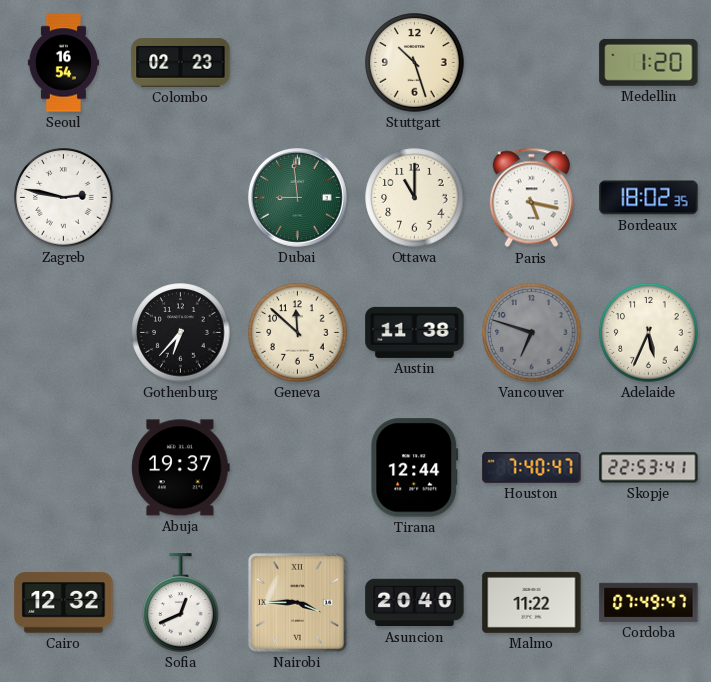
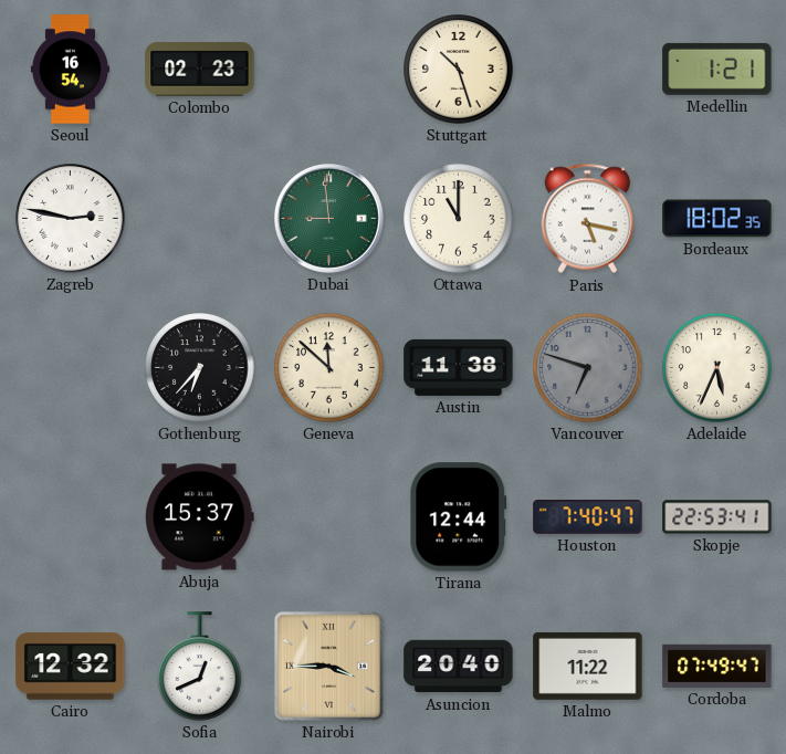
Medellin: 1:20 -> 1:21
Abuja: 19:37 -> 15:37
